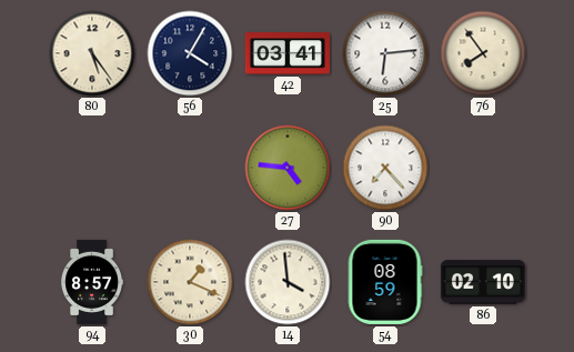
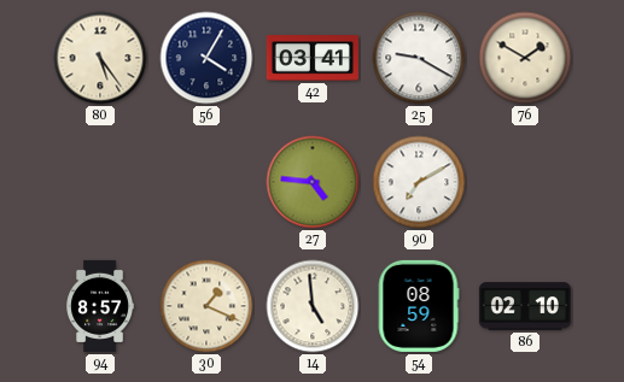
25: 6:14 -> 9:20
76: 7:54 -> 1:50
90: 7:23 -> 7:10
14: 3:59 -> 4:59
